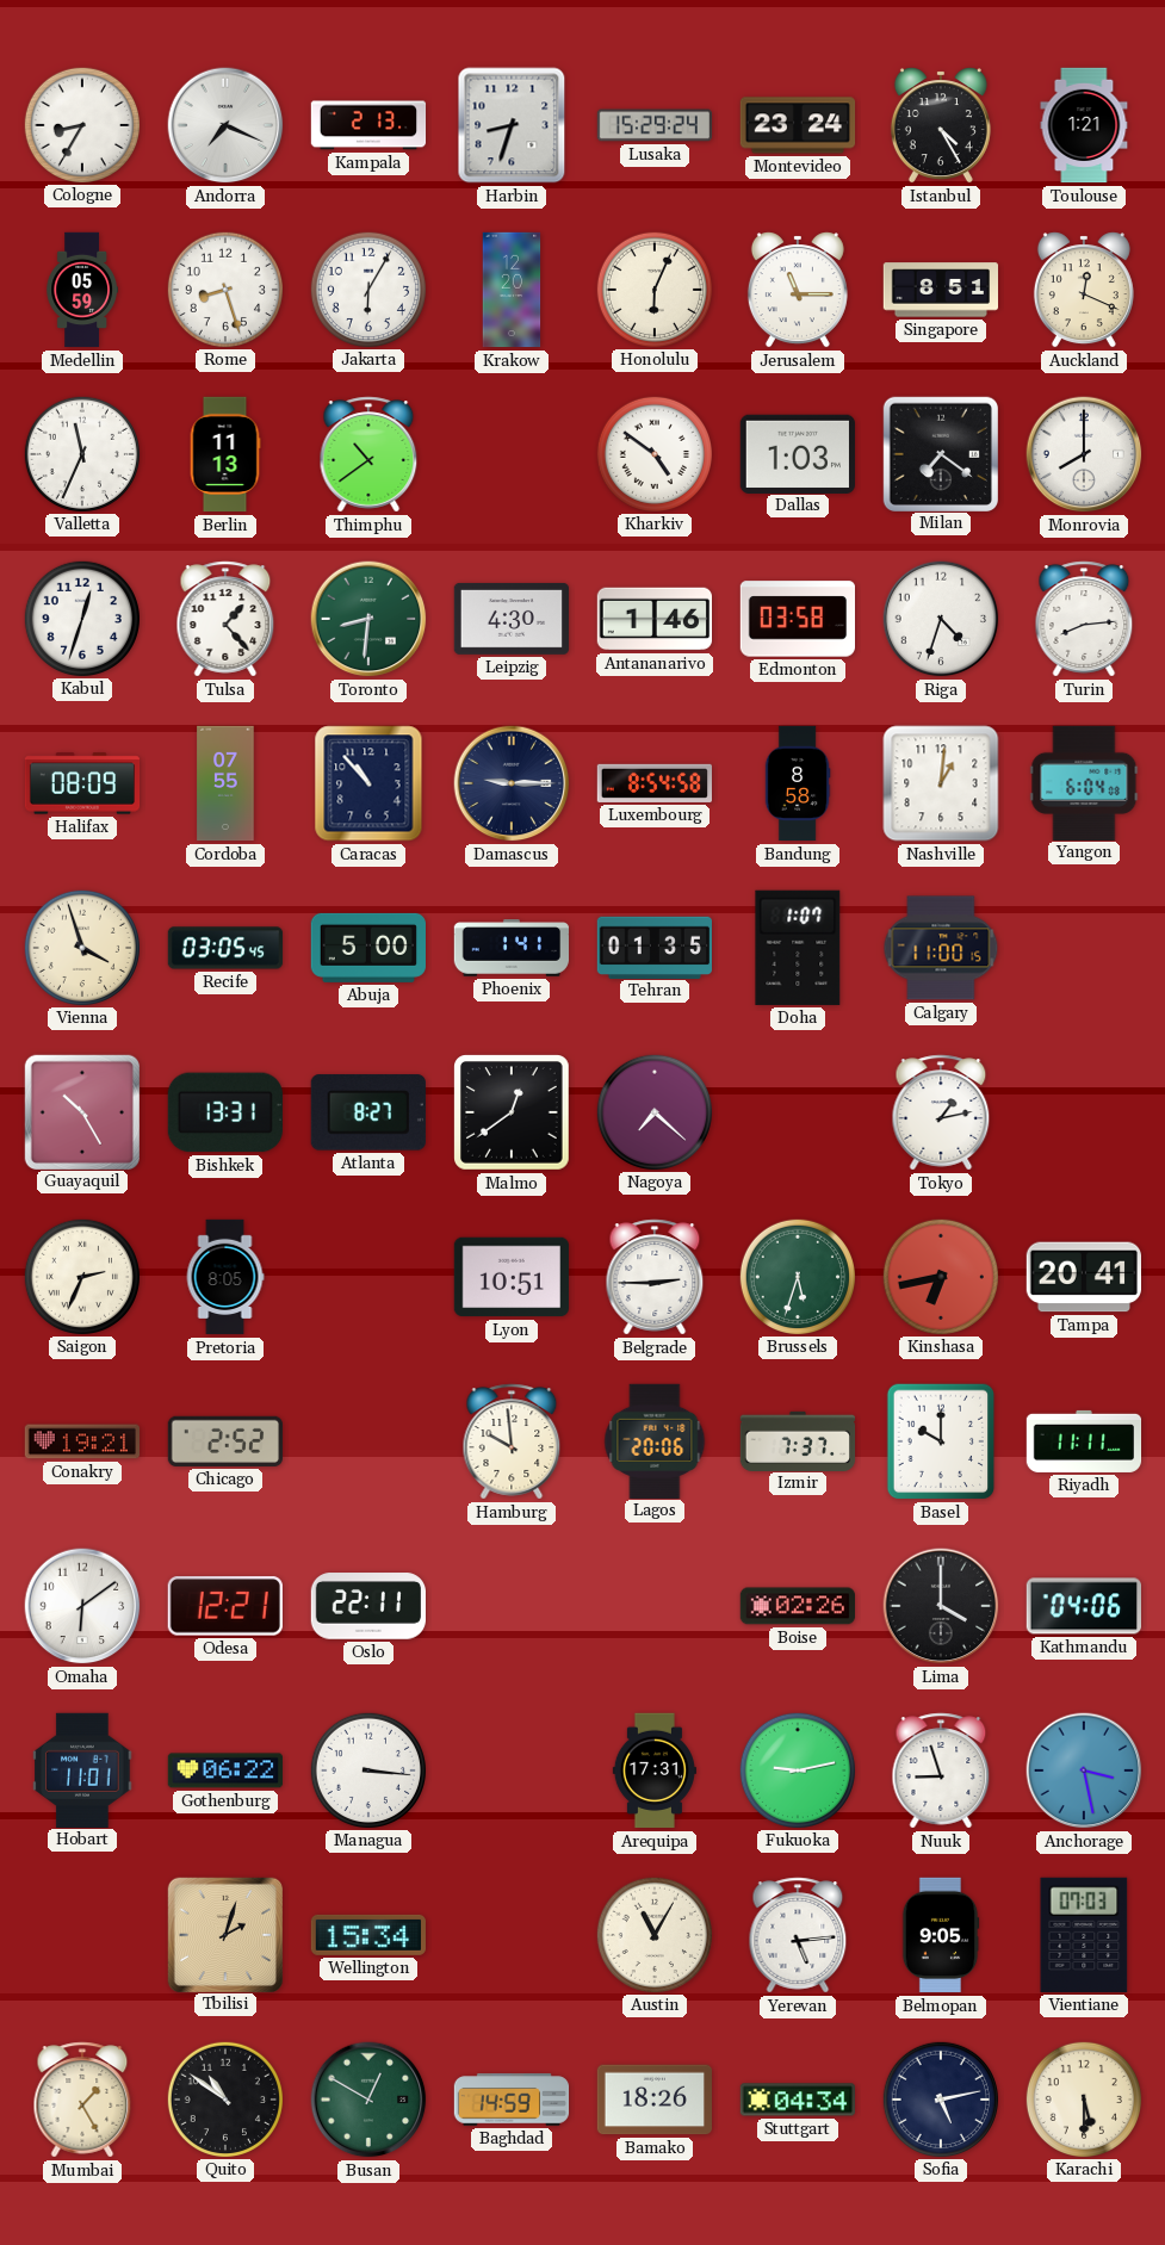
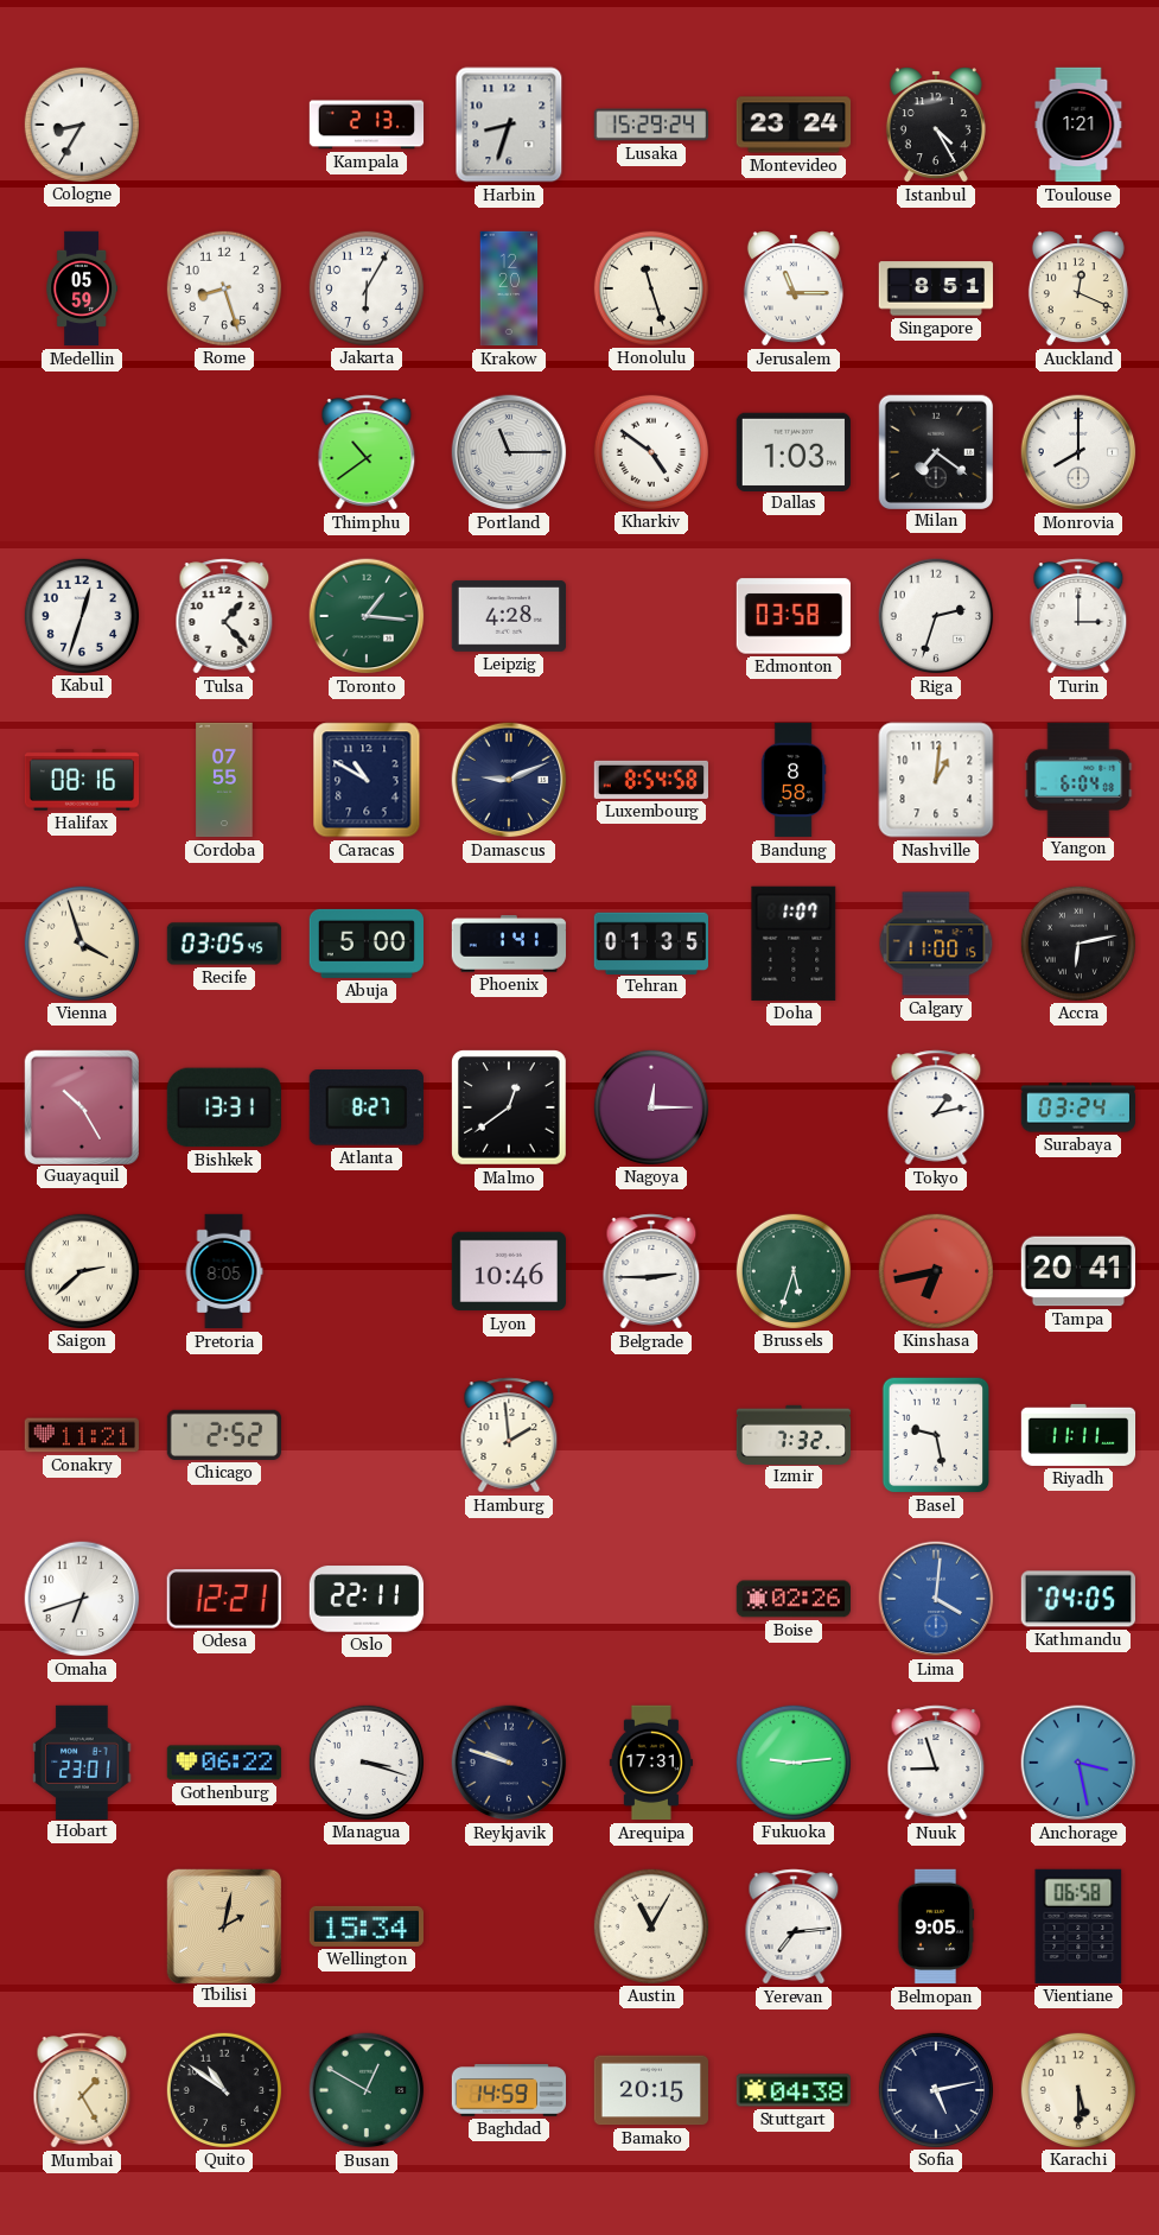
Andorra: 7:19 -> none
Honolulu: 6:04 -> 11:27
Valletta: 11:34 -> none
Berlin: 11:13 -> none
Portland: none -> 11:15
Toronto: 8:31 -> 1:16
Leipzig: 4:30 -> 4:28
Antananarivo: 1:46 -> none
Riga: 4:33 -> 2:33
Turin: 8:14 -> 3:00
Halifax: 08:09 -> 08:16
Caracas: 10:53 -> 10:50
Damascus: 9:15 -> 9:11
Accra: none -> 6:13
Nagoya: 7:22 -> 12:15
Surabaya: none -> 03:24
Saigon: 2:34 -> 2:38
Lyon: 10:51 -> 10:46
Conakry: 19:21 -> 11:21
Hamburg: 9:59 -> 1:59
Lagos: 20:06 -> none
Izmir: 7:37 -> 7:32
Basel: 10:00 -> 9:28
Omaha: 6:09 -> 6:42
Lima: 4:00 -> 4:01
Lima dial: black -> blue
Kathmandu: 04:06 -> 04:05
Hobart: 11:01 -> 23:01
Managua: 3:16 -> 3:18
Reykjavik: none -> 9:48
Fukuoka: 9:13 -> 9:14
Tbilisi: 2:03 -> 2:02
Yerevan: 5:14 -> 7:14
Vientiane: 07:03 -> 06:58
Bamako: 18:26 -> 20:15
Stuttgart: 04:34 -> 04:38
